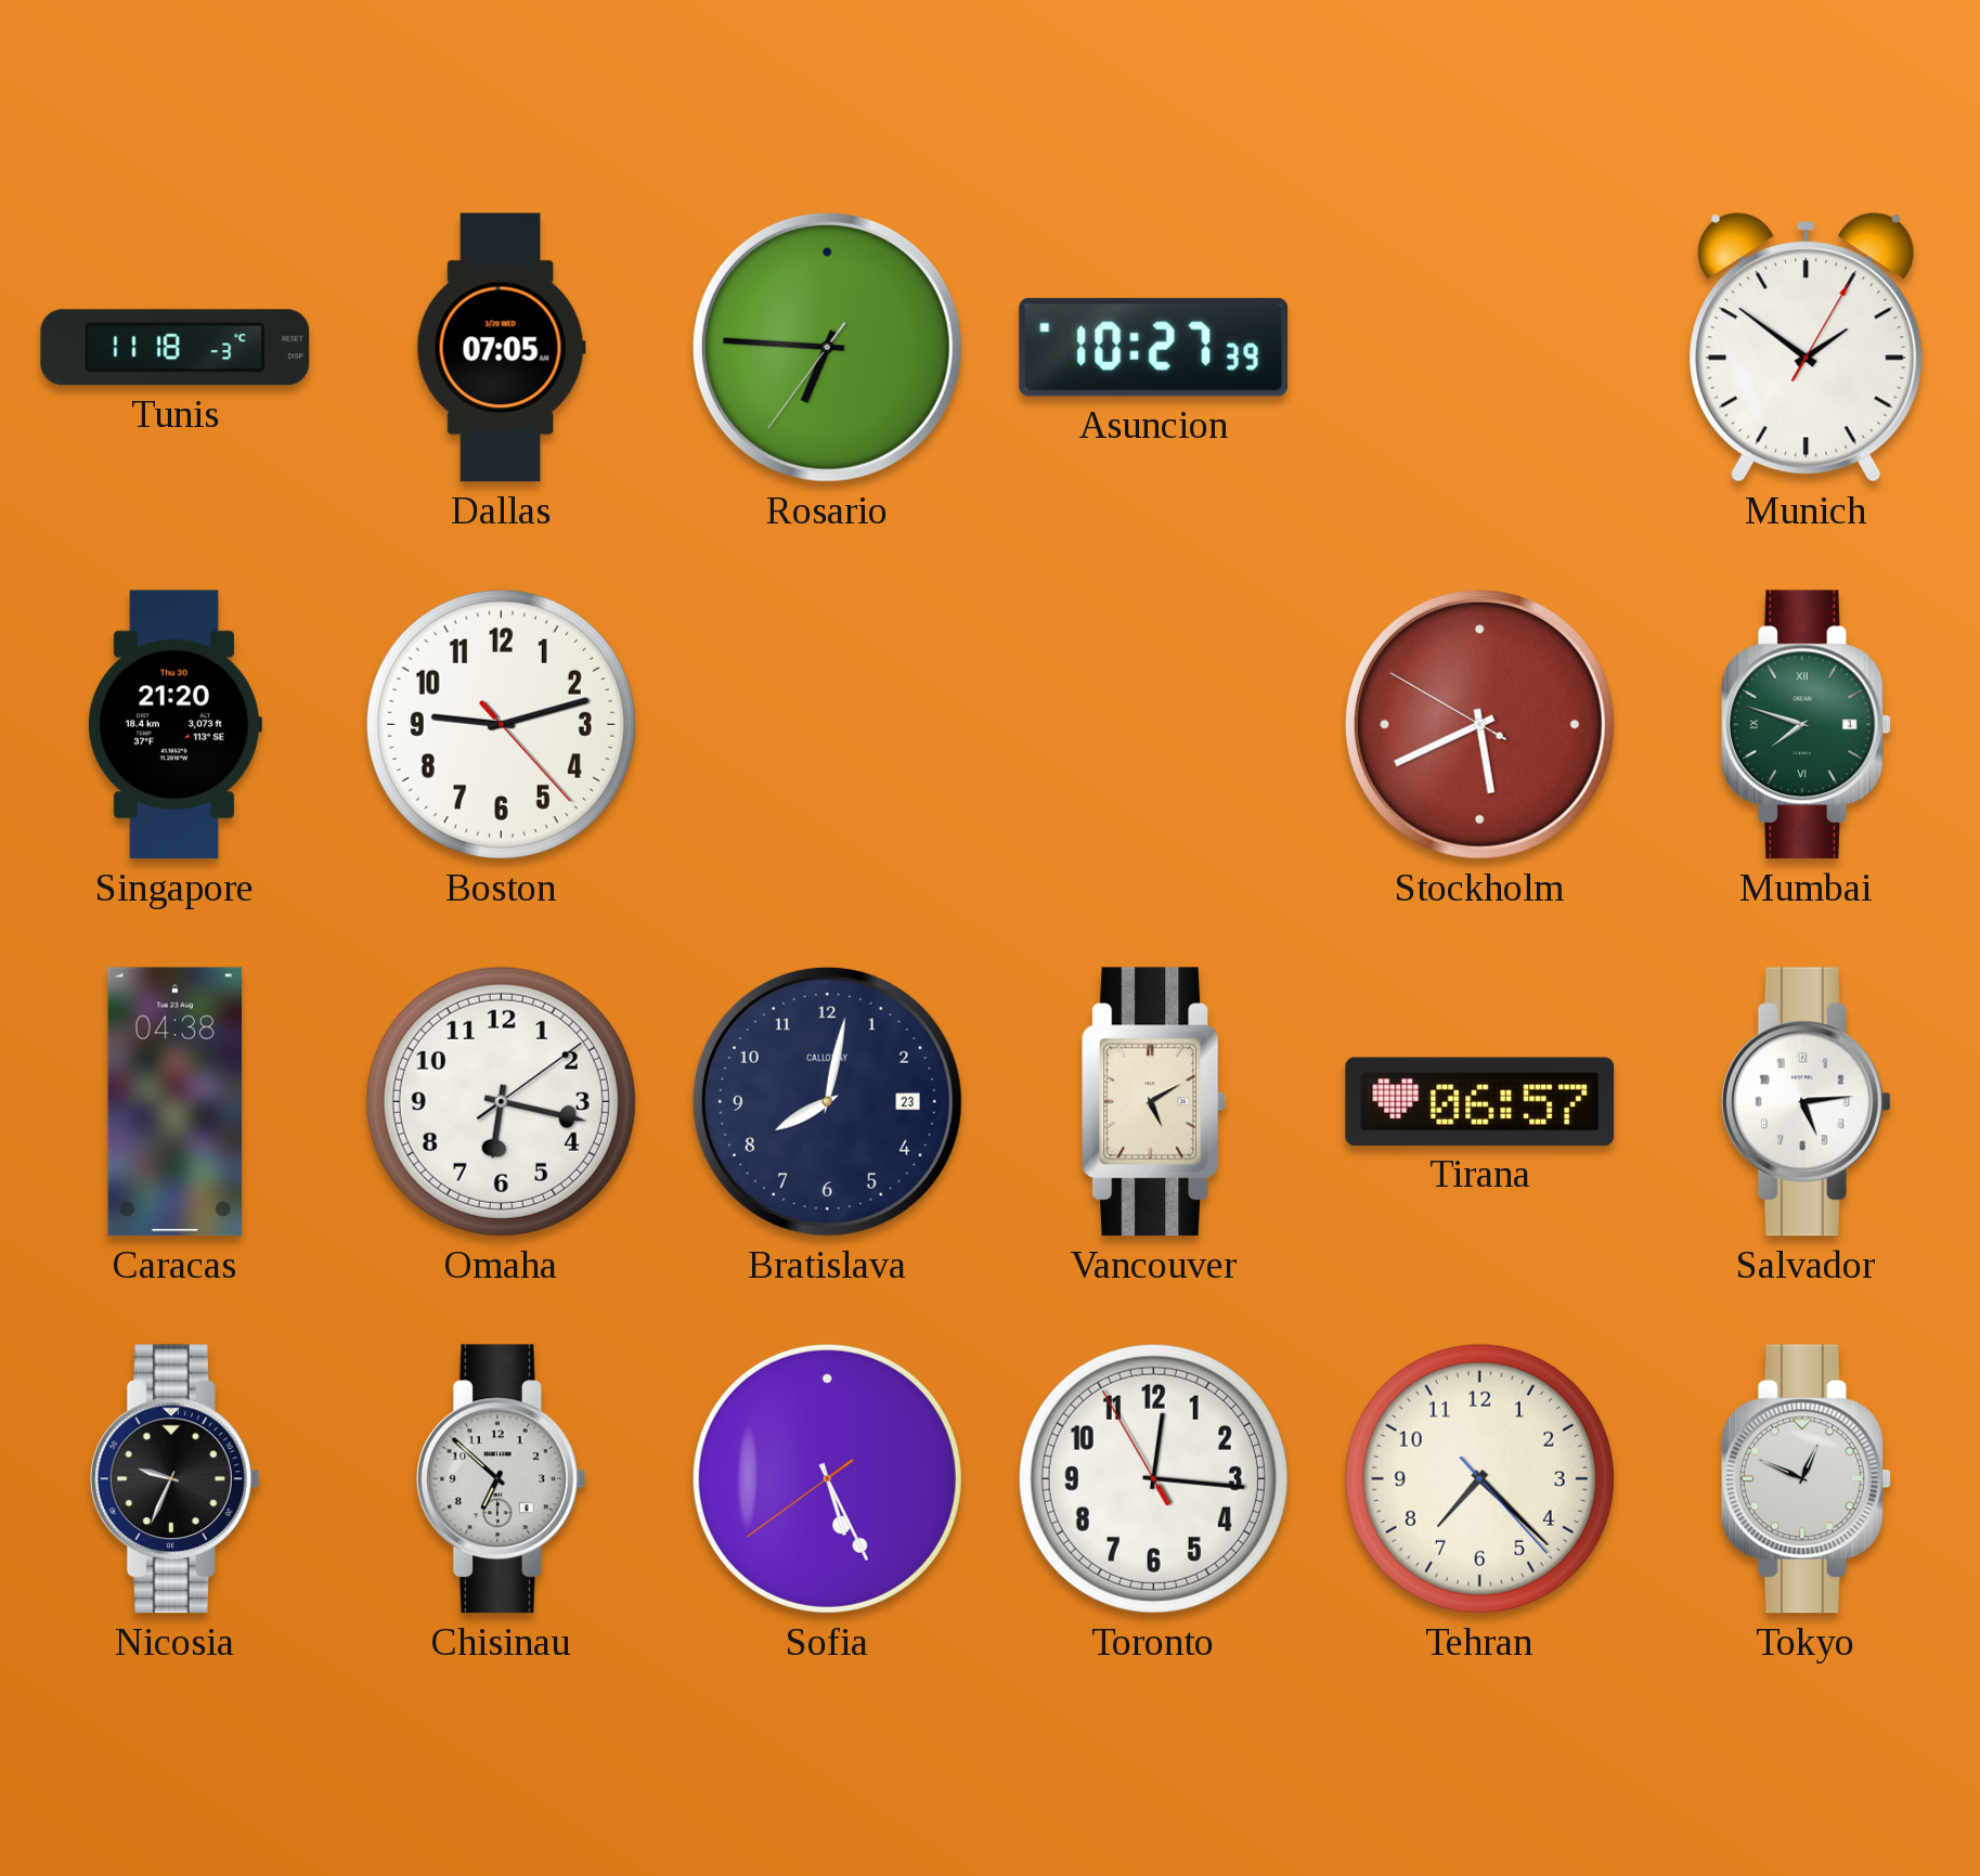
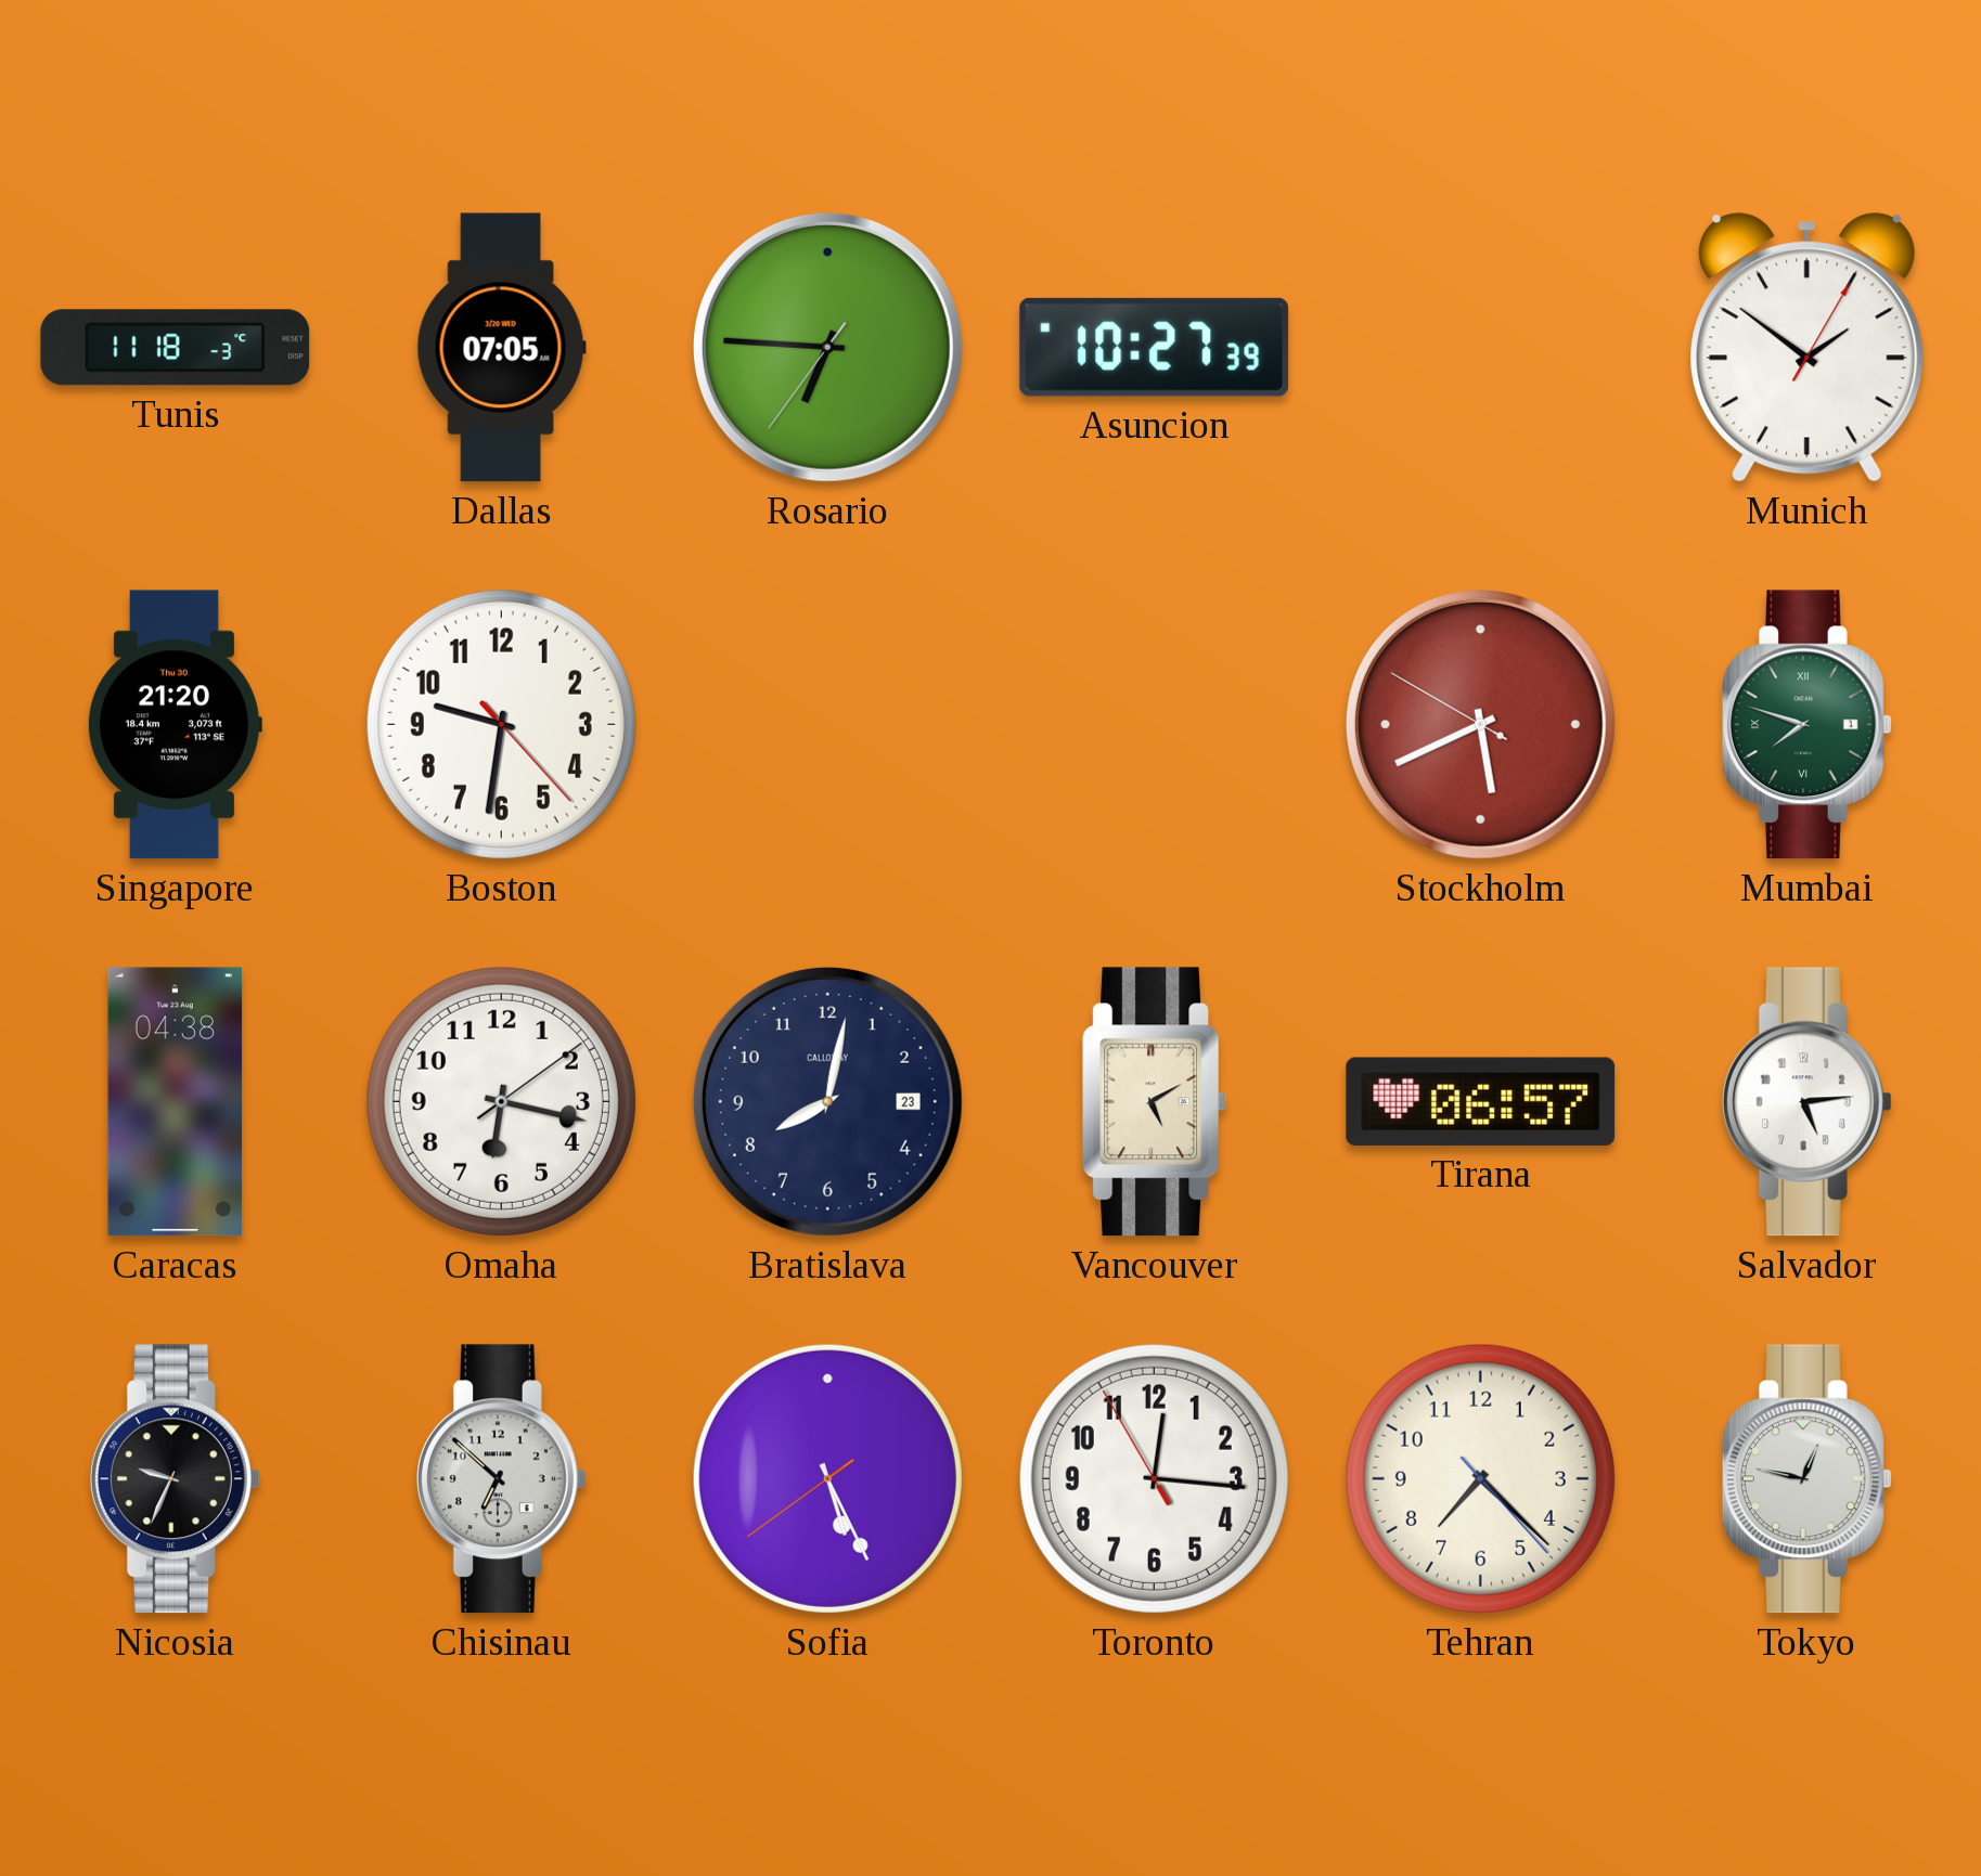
Boston: 9:12 -> 9:31
Tokyo: 12:49 -> 12:47
